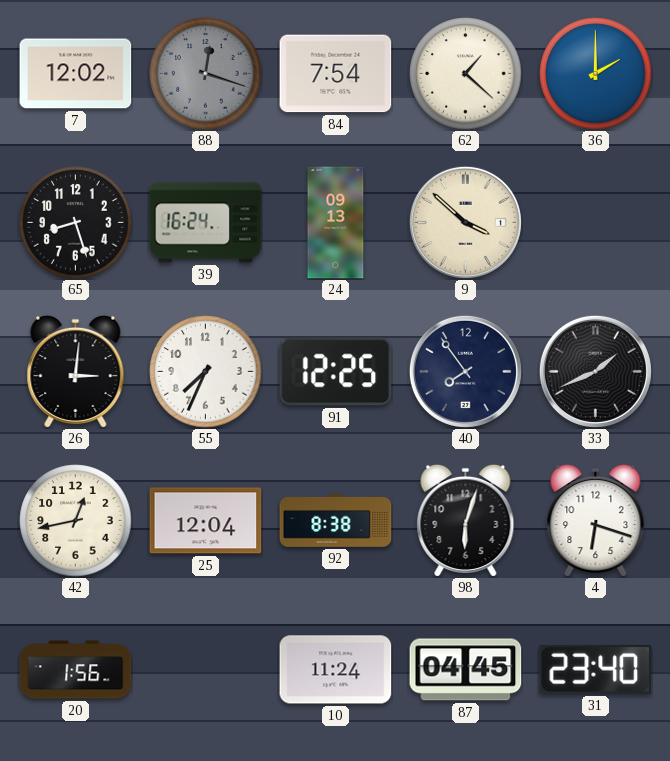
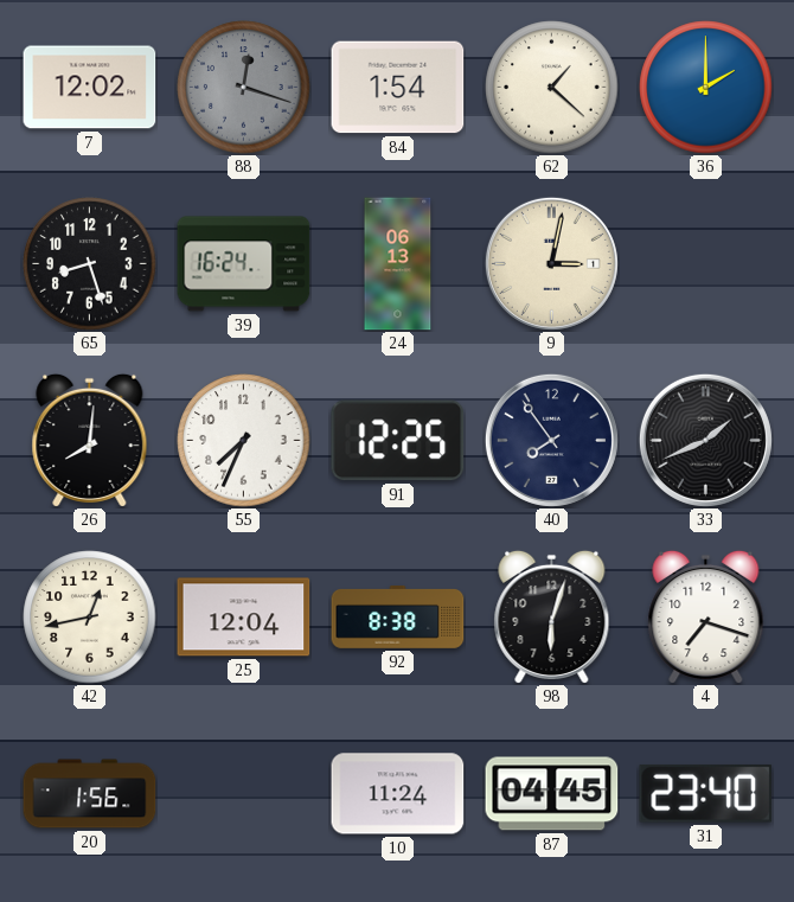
84: 7:54 -> 1:54
24: 09:13 -> 06:13
9: 3:52 -> 3:02
26: 3:01 -> 8:01
4: 6:18 -> 7:18
